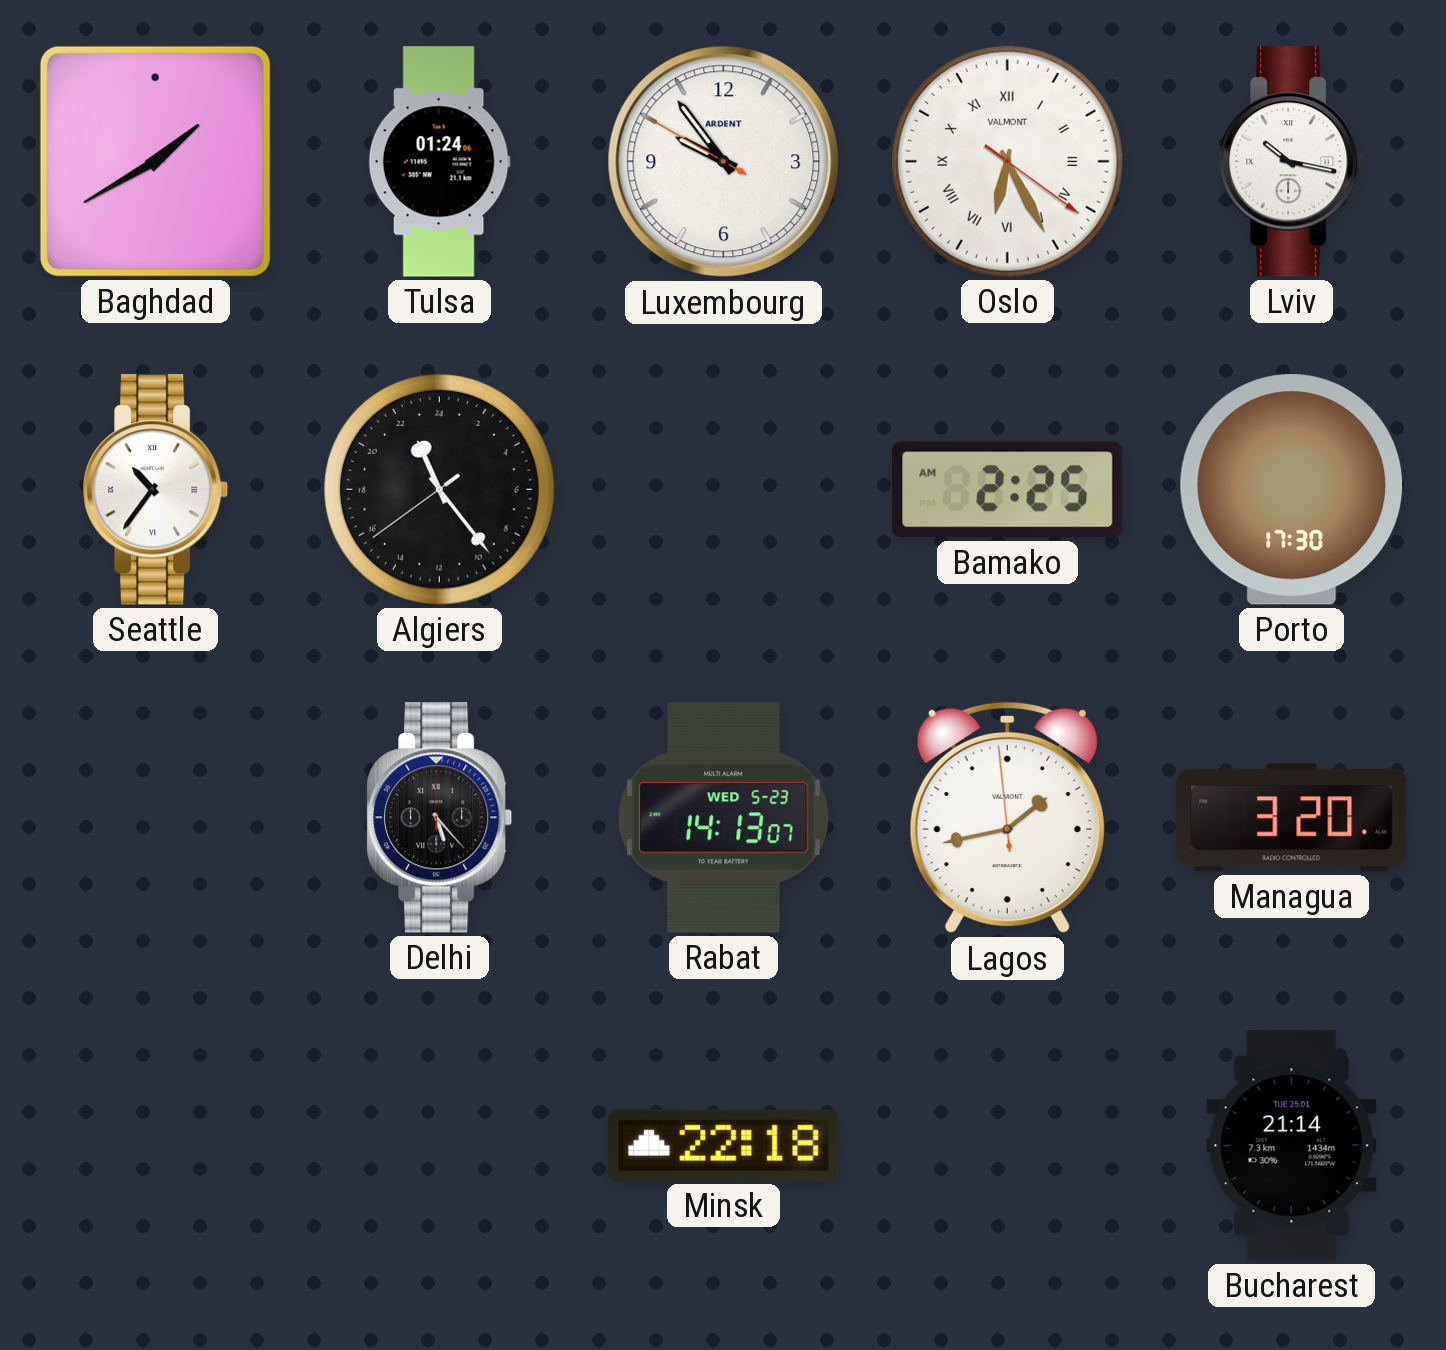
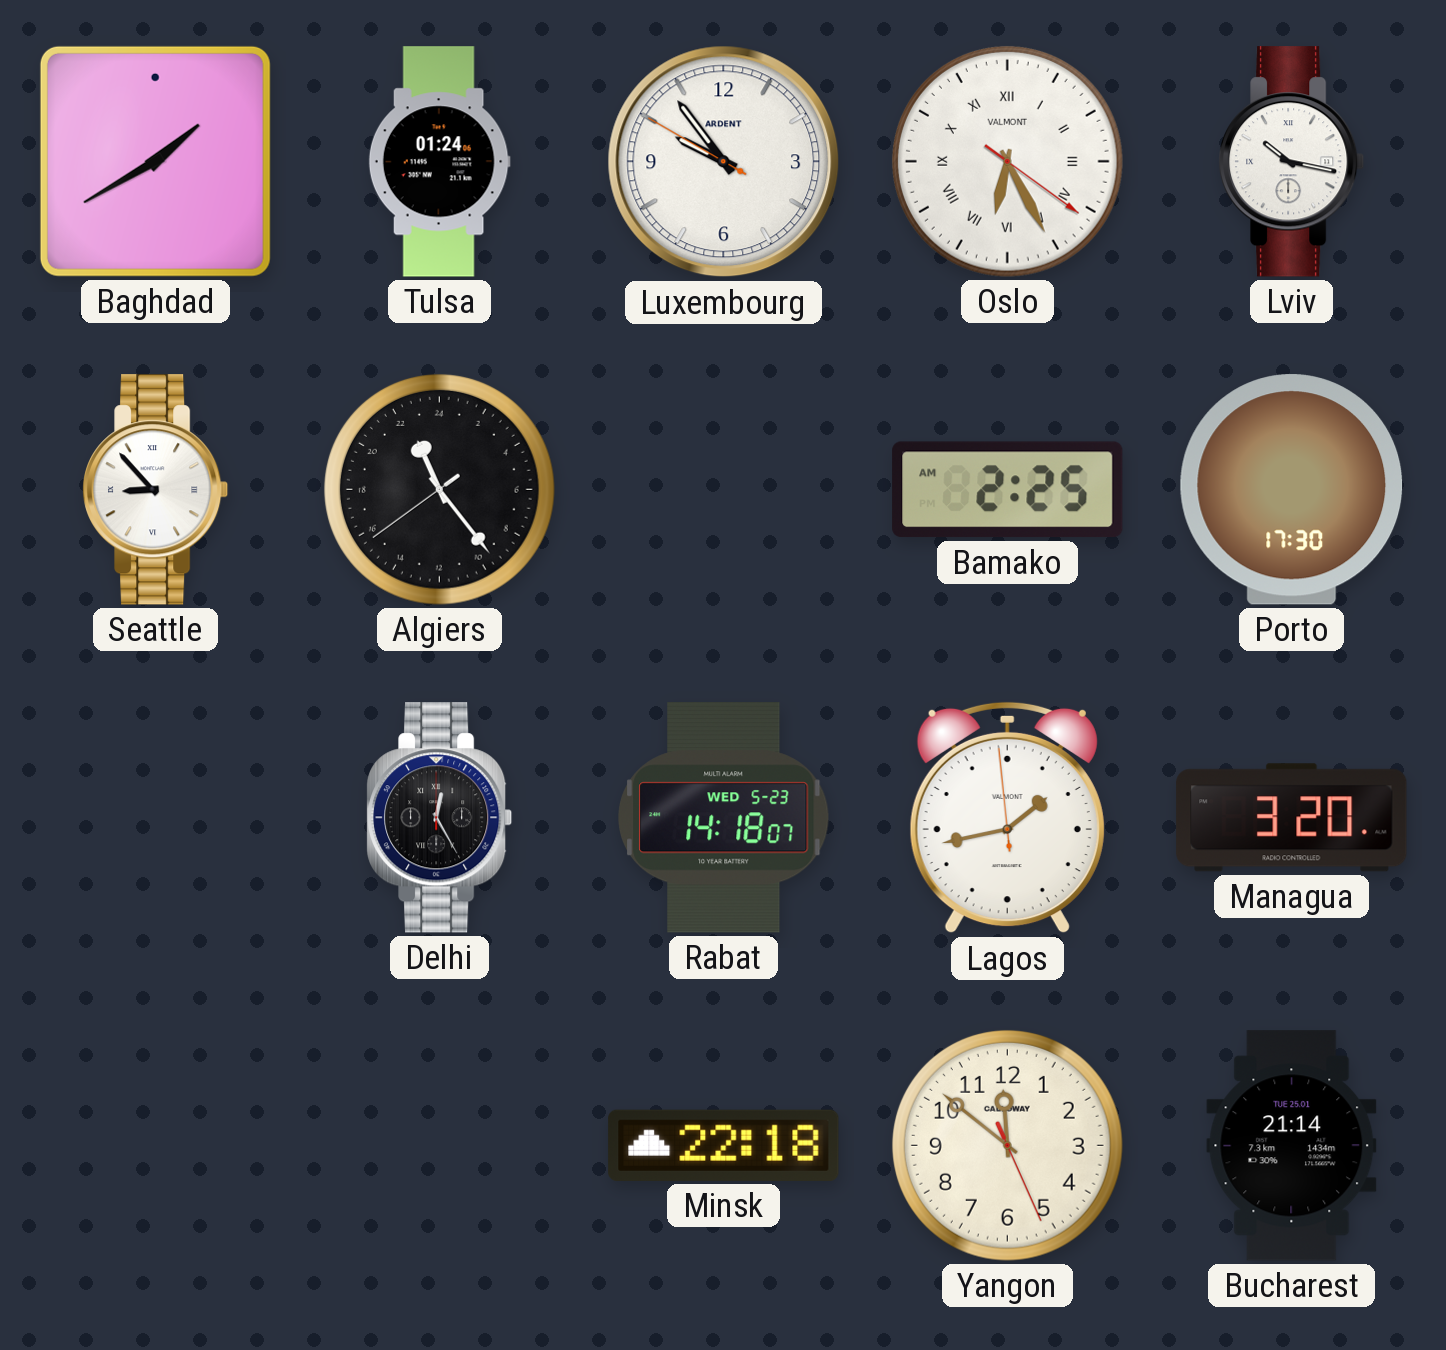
Seattle: 10:36 -> 8:53
Delhi: 5:23 -> 12:25
Rabat: 14:13 -> 14:18
Yangon: none -> 11:51
